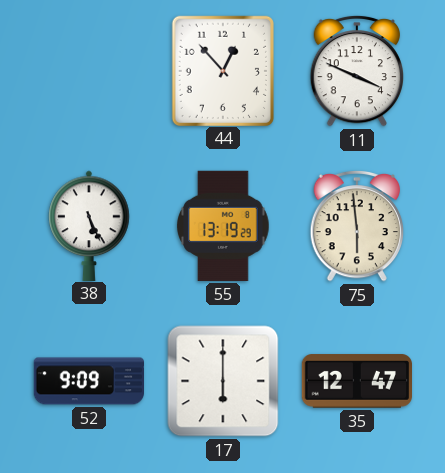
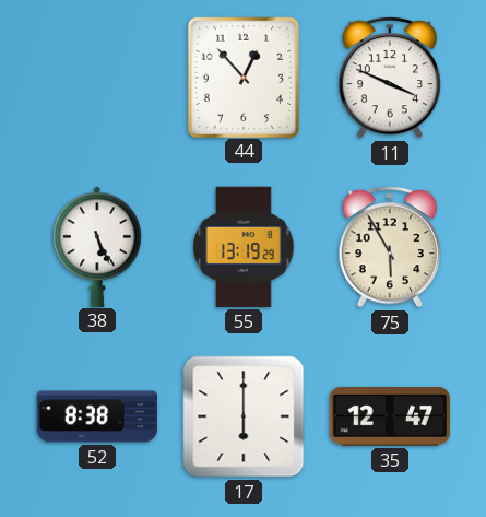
75: 5:59 -> 5:55
52: 9:09 -> 8:38
